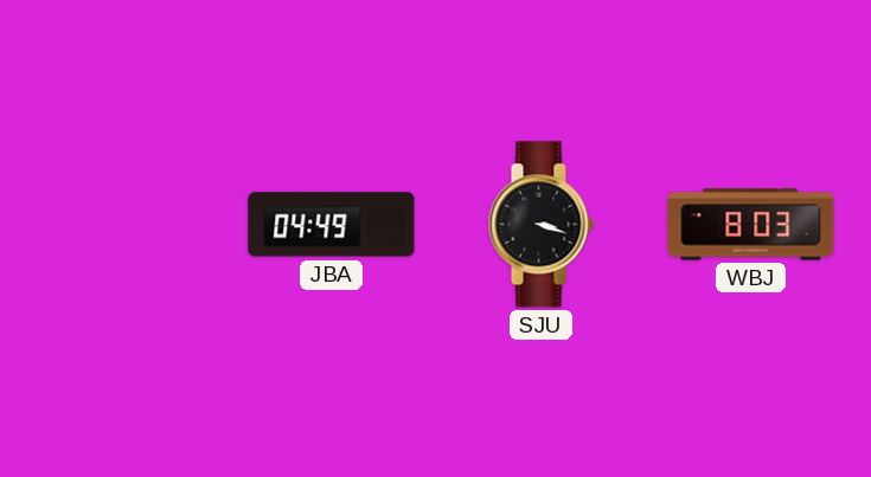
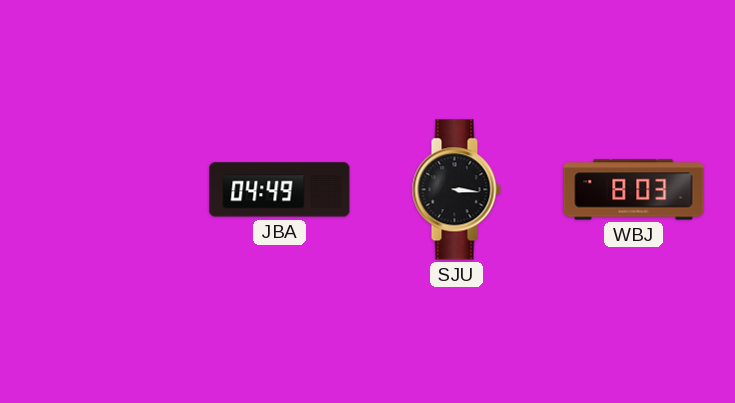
SJU: 3:18 -> 3:16
